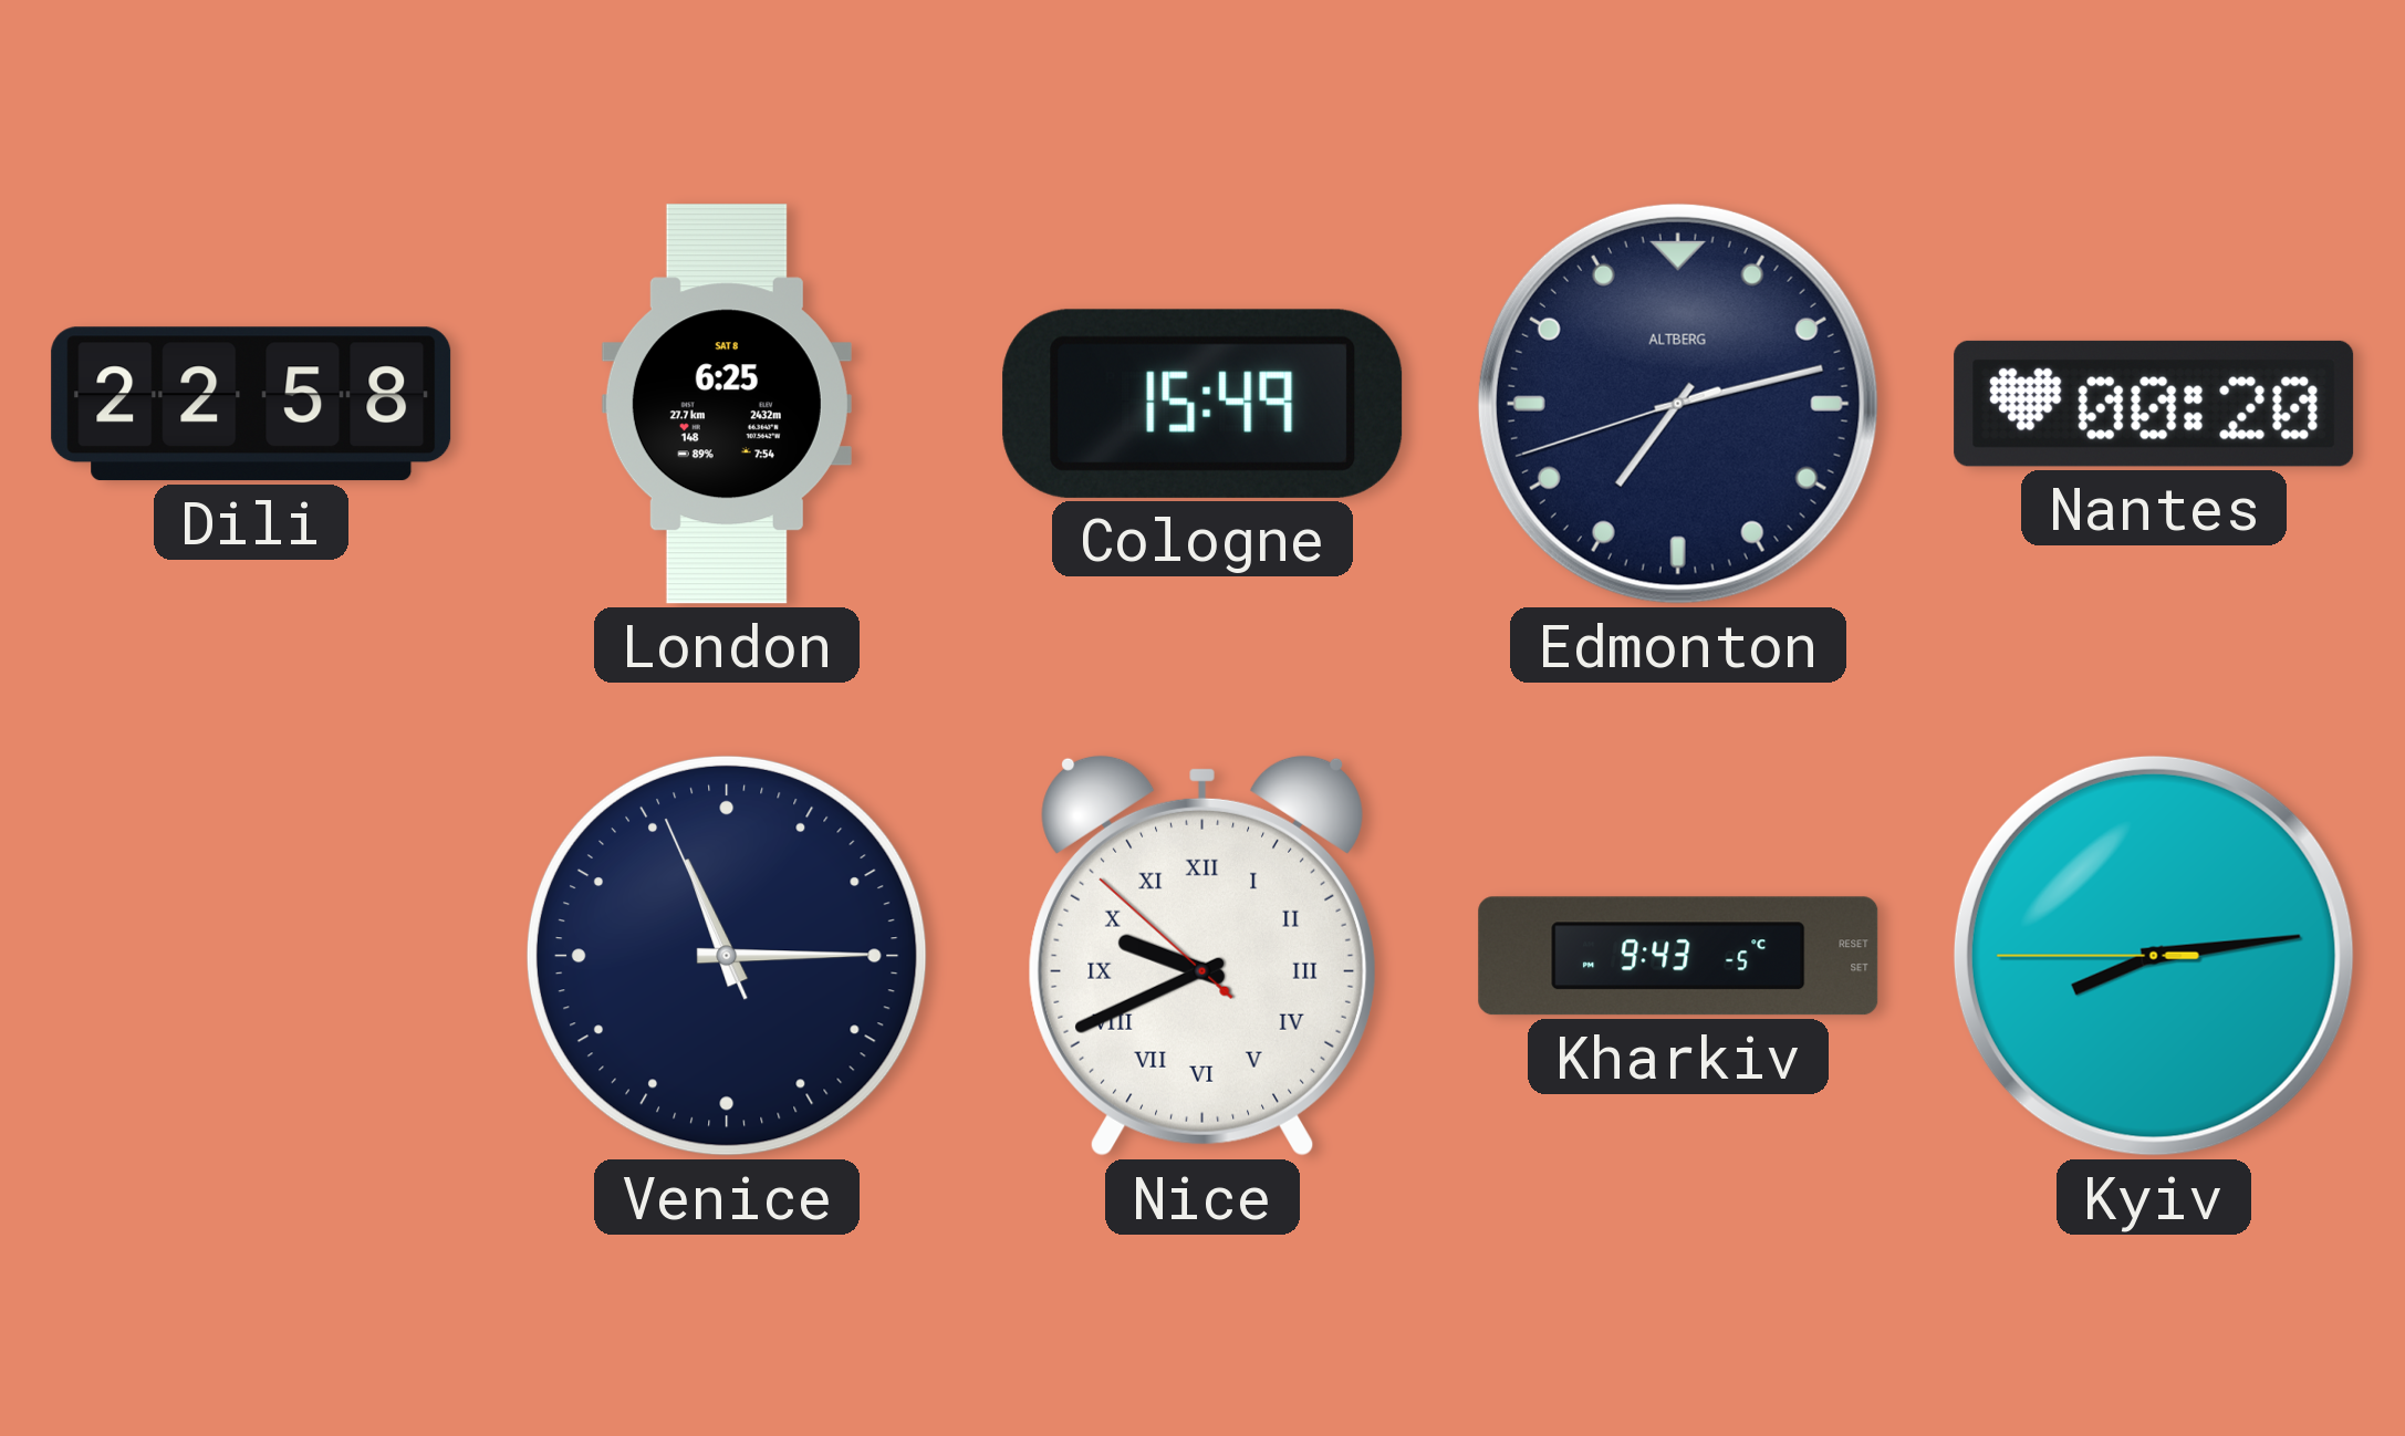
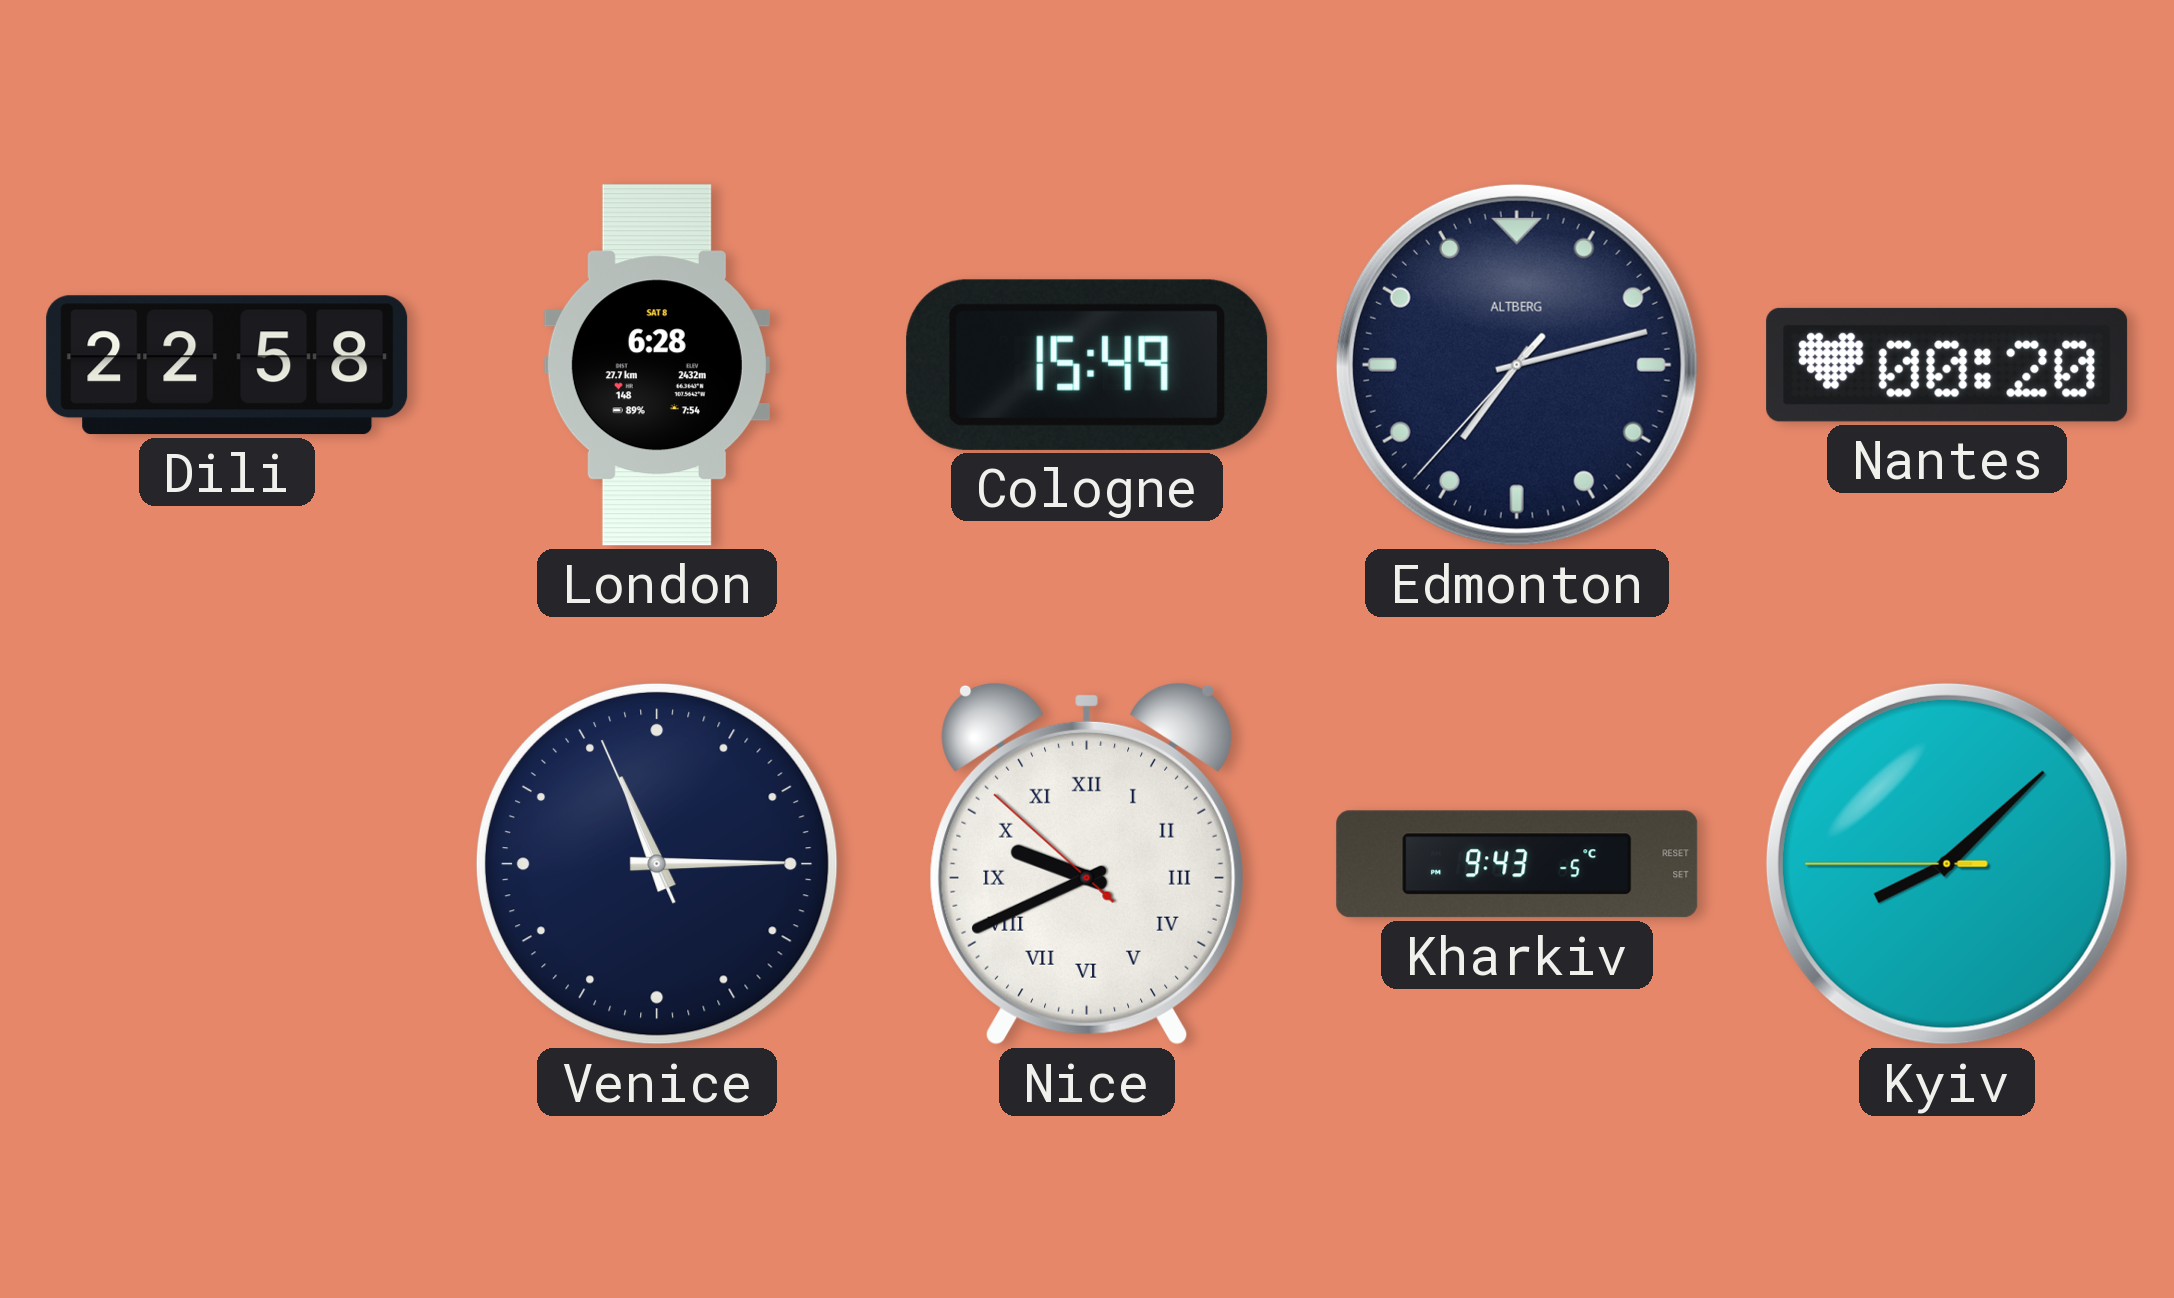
London: 6:25 -> 6:28
Edmonton: 7:12:42 -> 7:12:37
Kyiv: 8:13 -> 8:07
